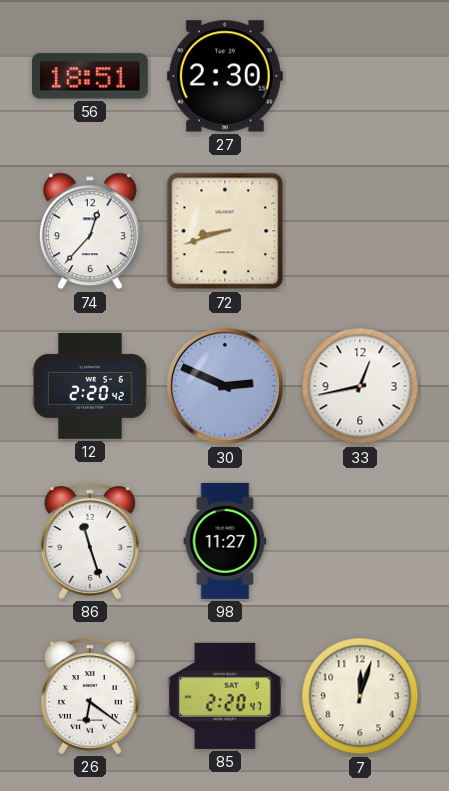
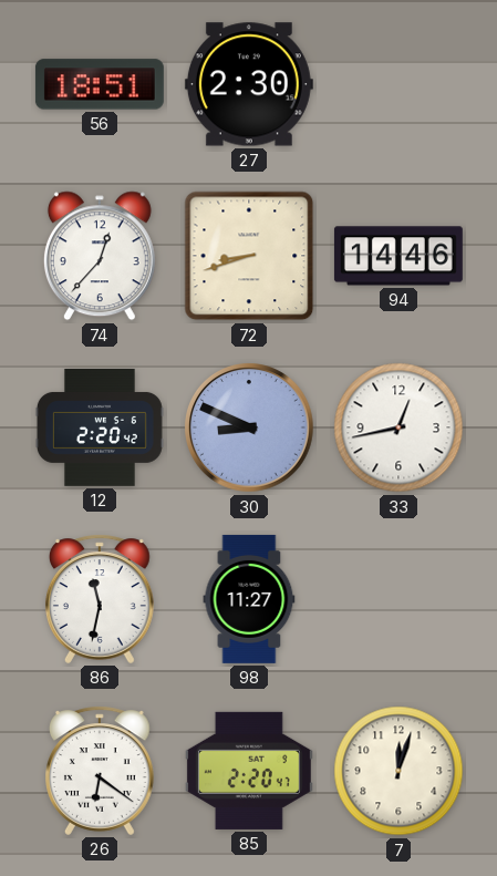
94: none -> 14:46
30: 2:49 -> 8:49
86: 11:27 -> 11:32
